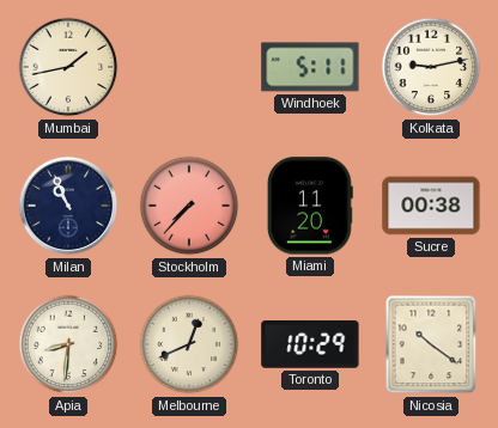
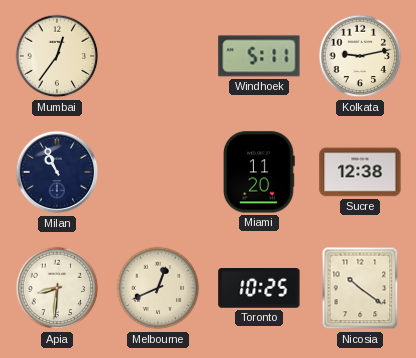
Mumbai: 1:43 -> 12:36
Stockholm: 7:37 -> none
Sucre: 00:38 -> 12:38
Toronto: 10:29 -> 10:25
